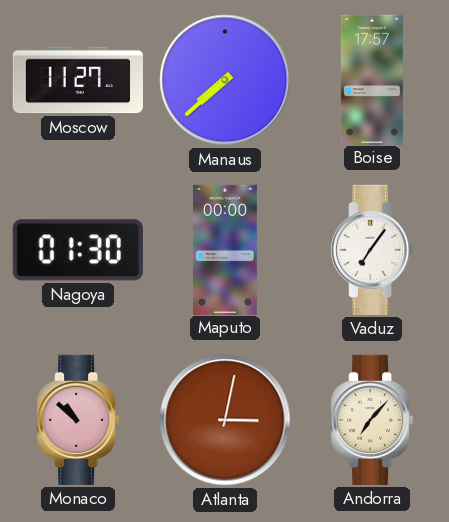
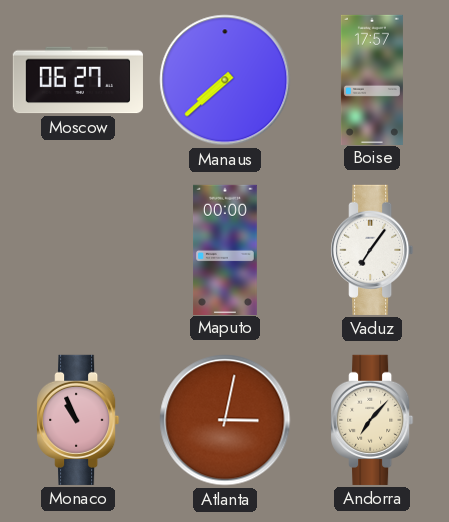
Moscow: 11:27 -> 06:27
Nagoya: 01:30 -> none
Monaco: 10:52 -> 10:56
